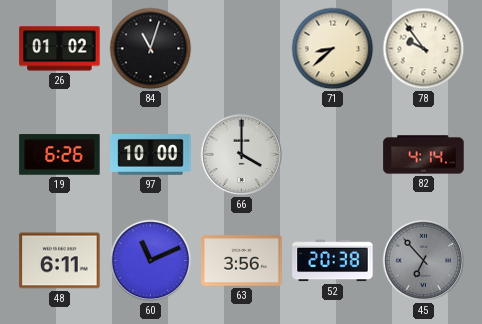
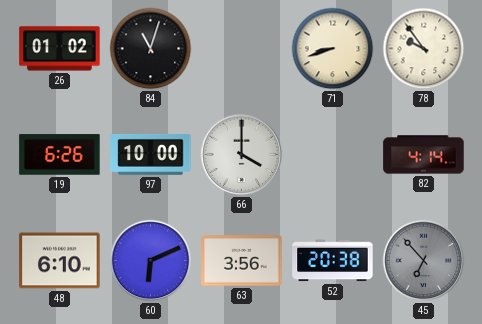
71: 8:38 -> 8:42
48: 6:11 -> 6:10
60: 11:11 -> 6:11
